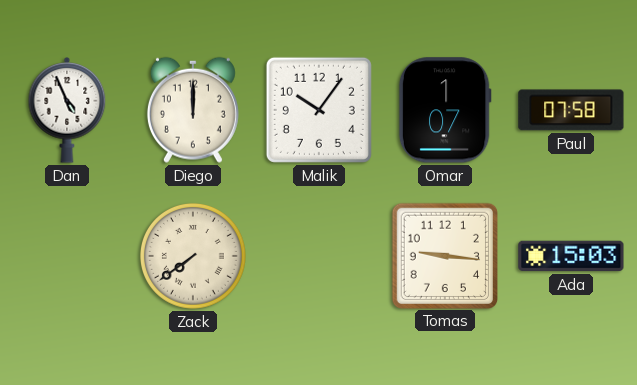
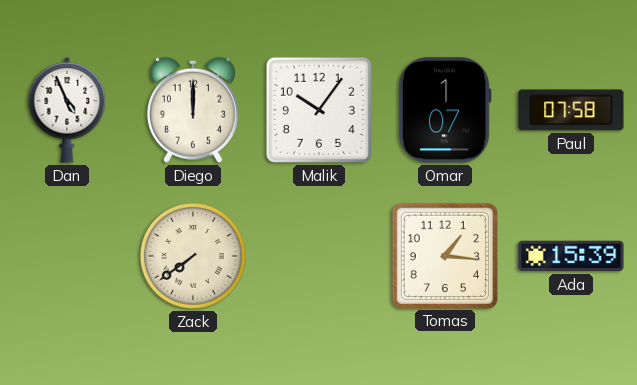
Tomas: 9:16 -> 1:16
Ada: 15:03 -> 15:39
